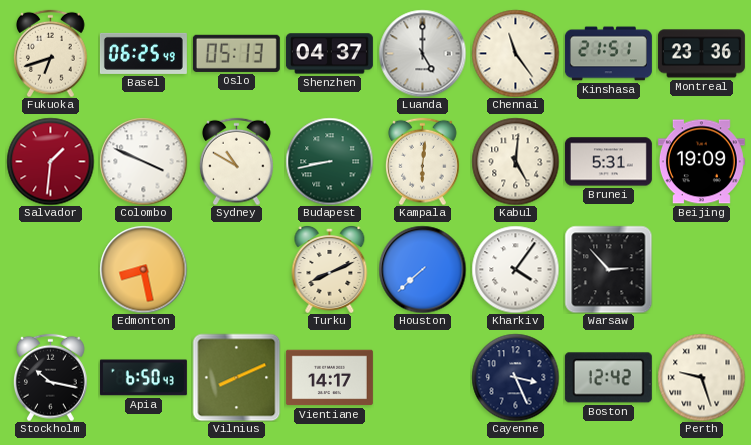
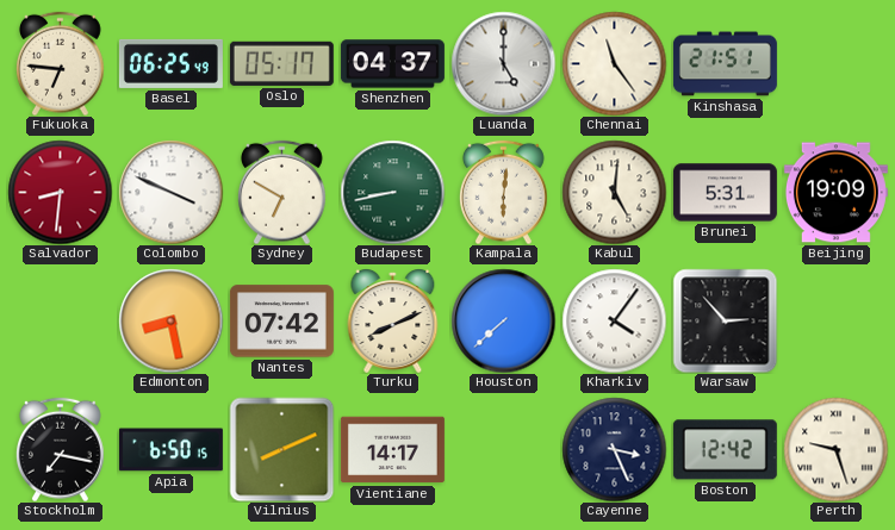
Fukuoka: 6:42 -> 6:46
Oslo: 05:13 -> 05:17
Montreal: 23:36 -> none
Salvador: 1:31 -> 8:31
Sydney: 10:50 -> 6:50
Nantes: none -> 07:42
Stockholm: 10:17 -> 7:17
Apia: 6:50:43 -> 6:50:15
